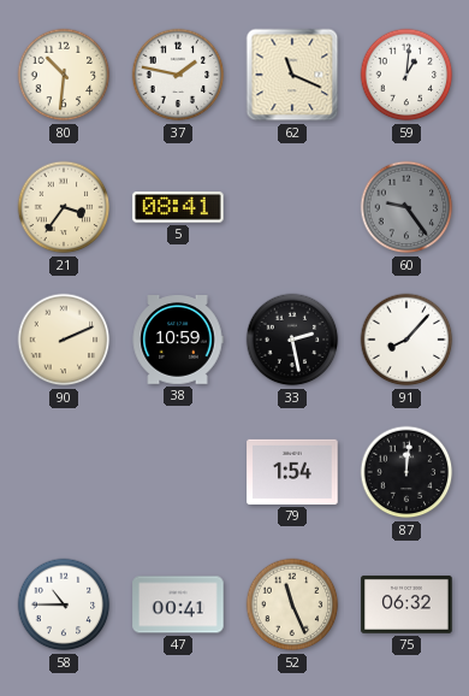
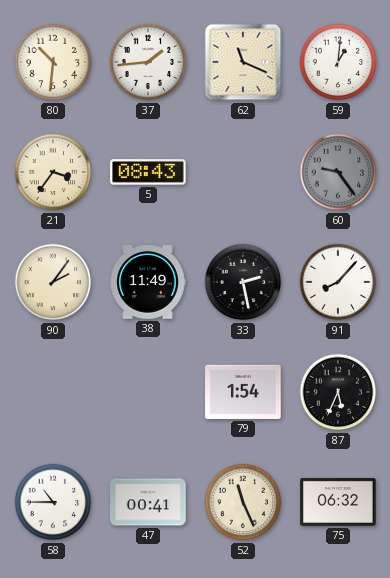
37: 1:47 -> 1:44
5: 08:41 -> 08:43
90: 2:11 -> 2:06
38: 10:59 -> 11:49
87: 12:01 -> 5:34
